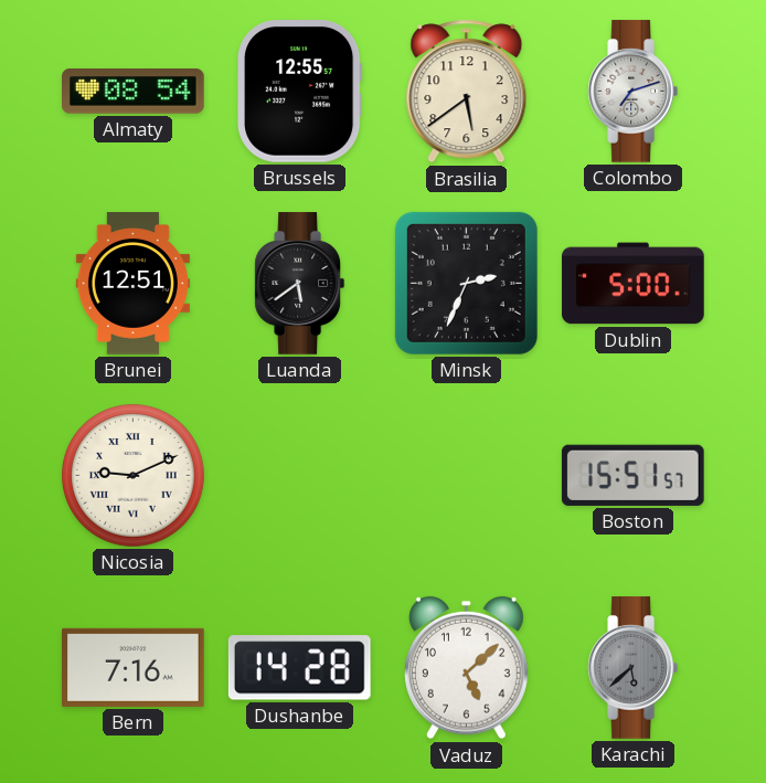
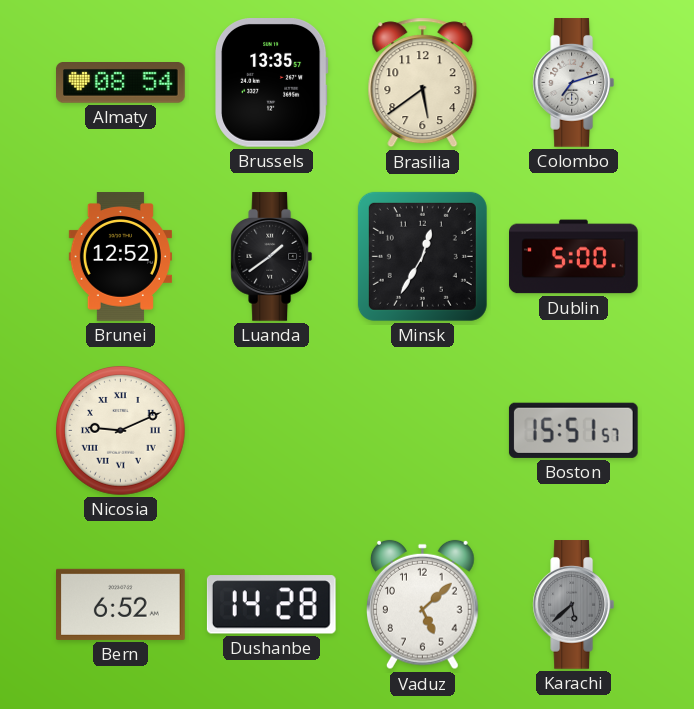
Brussels: 12:55 -> 13:35
Brunei: 12:51 -> 12:52
Luanda: 5:39 -> 1:39
Minsk: 2:34 -> 12:35
Bern: 7:16 -> 6:52
